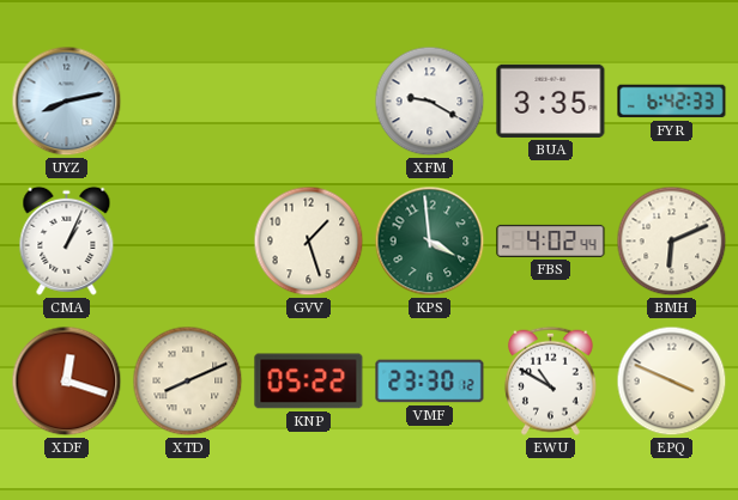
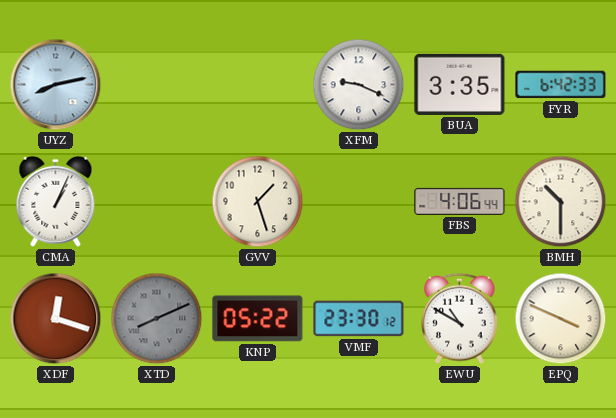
XFM: 9:20 -> 9:19
KPS: 3:59 -> none
FBS: 4:02 -> 4:06
BMH: 6:11 -> 10:30
XTD dial: cream -> grey
